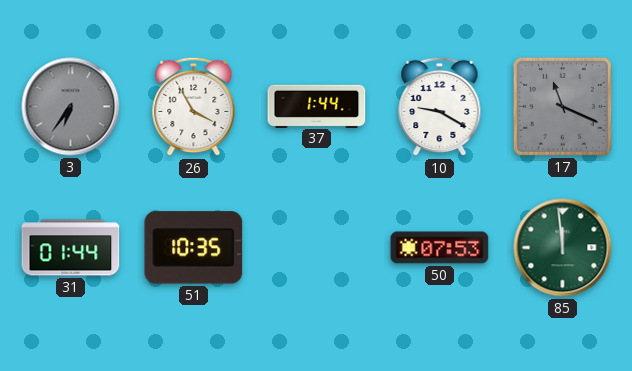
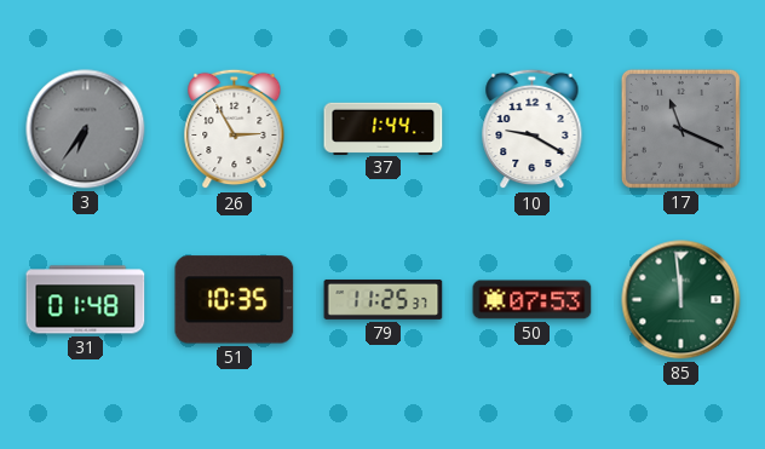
26: 3:55 -> 2:55
31: 01:44 -> 01:48
79: none -> 11:25
